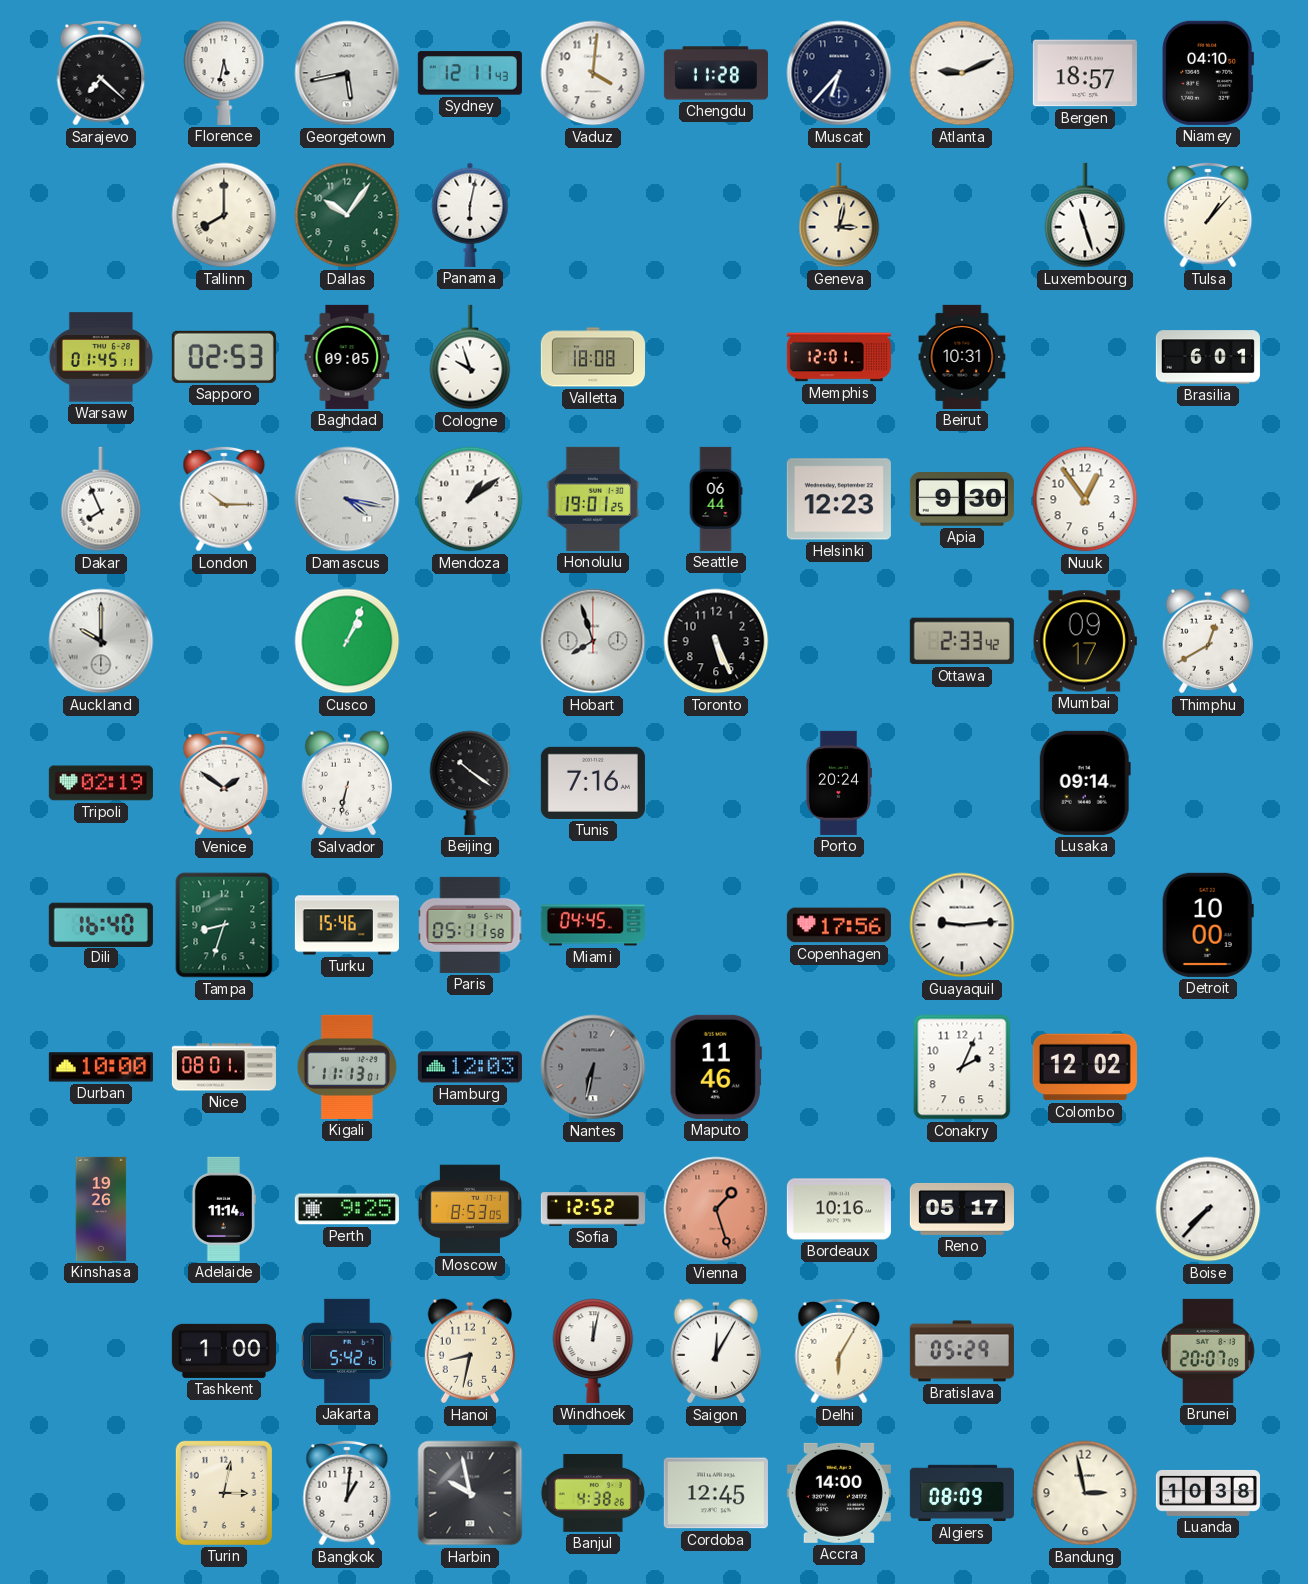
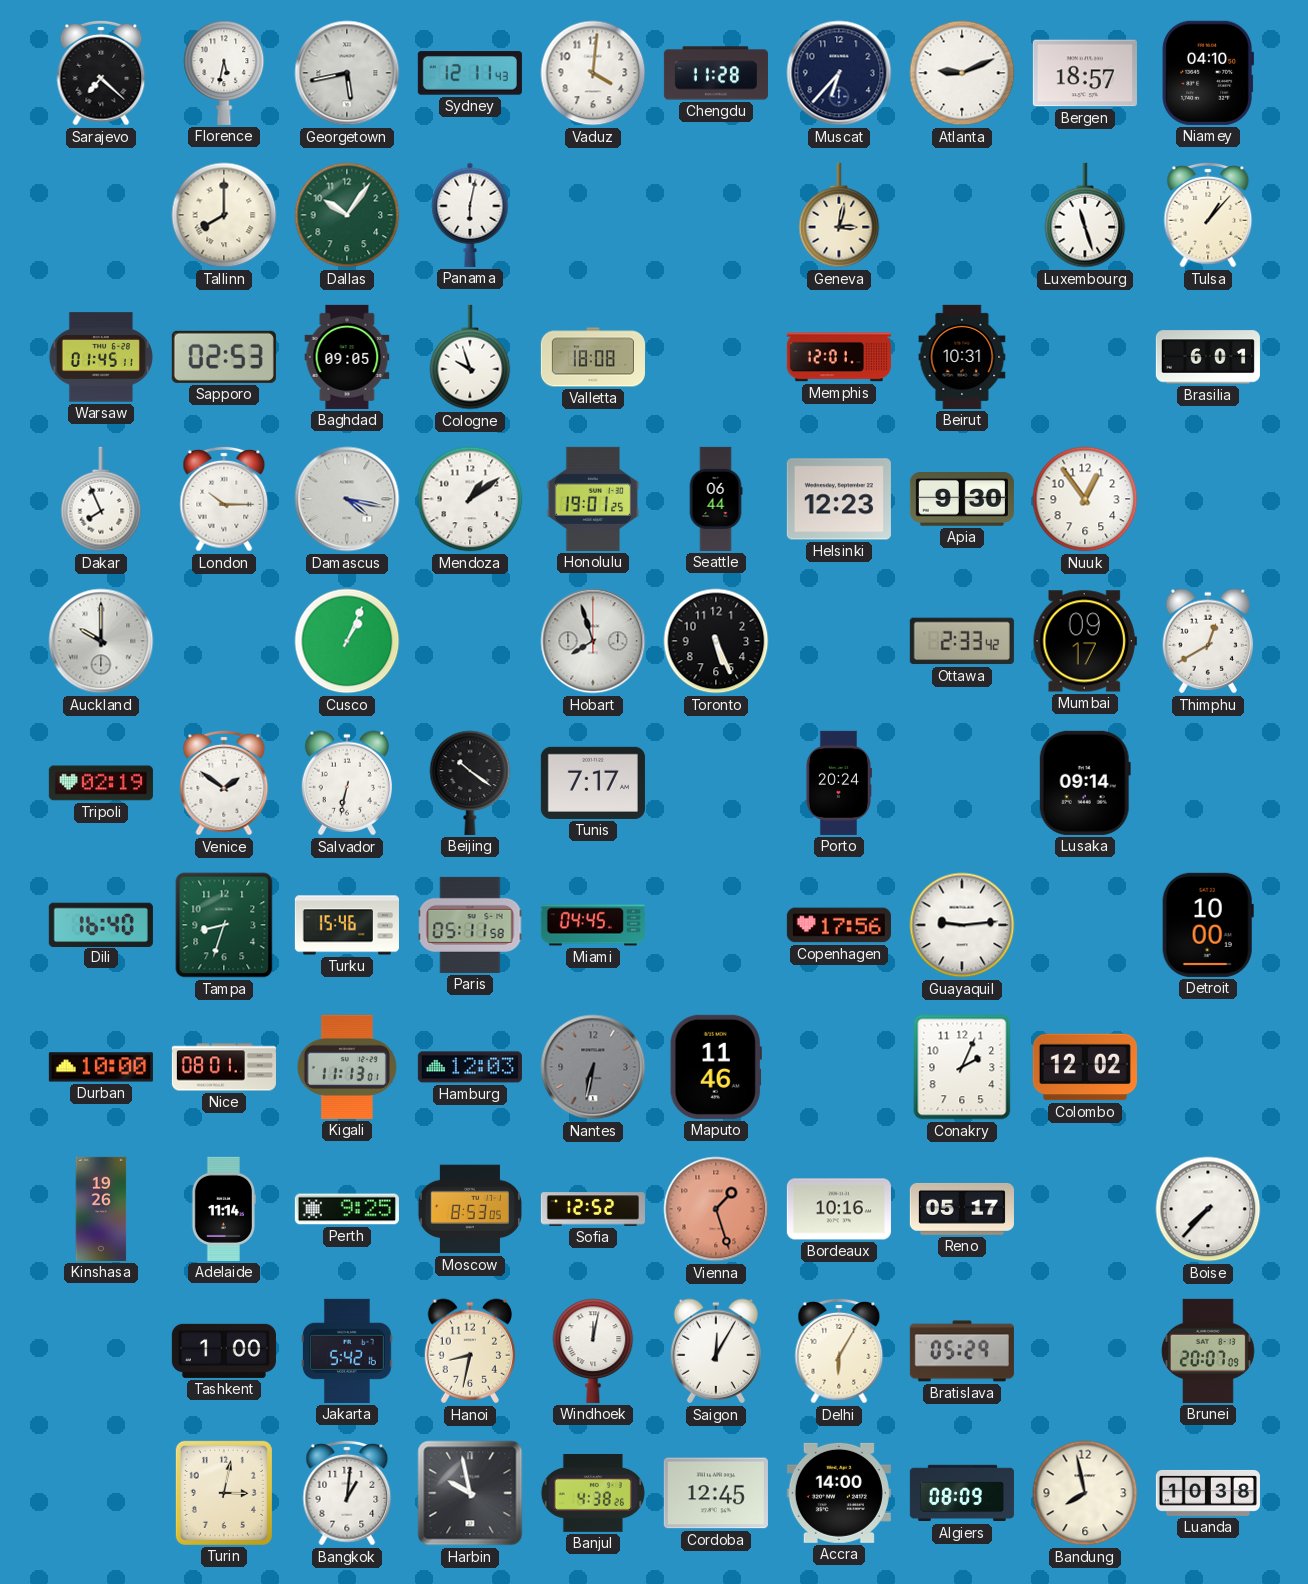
Tunis: 7:16 -> 7:17
Bandung: 2:58 -> 7:58
